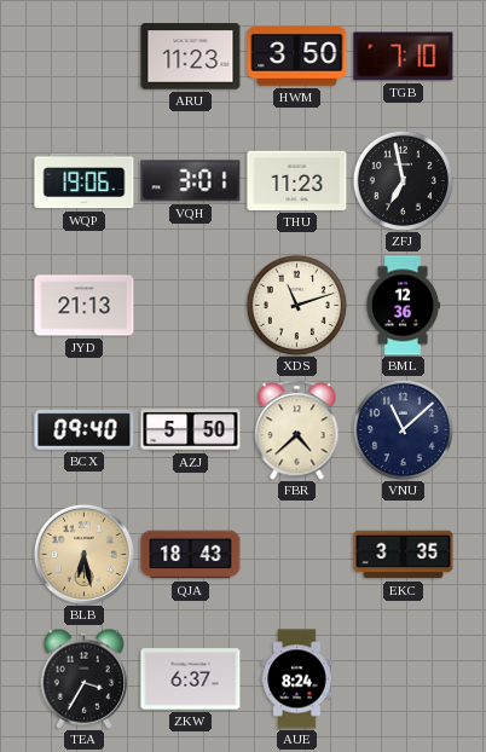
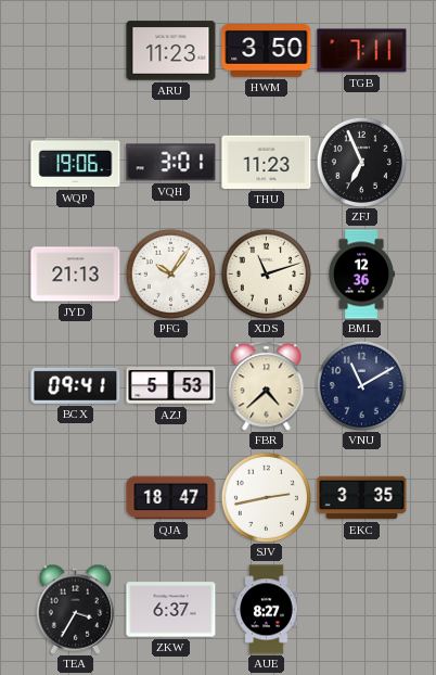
TGB: 7:10 -> 7:11
ZFJ: 6:58 -> 6:56
PFG: none -> 10:06
BCX: 09:40 -> 09:41
AZJ: 5:50 -> 5:53
VNU: 11:08 -> 11:10
BLB: 6:28 -> none
QJA: 18:43 -> 18:47
SJV: none -> 2:43
AUE: 8:24 -> 8:27
